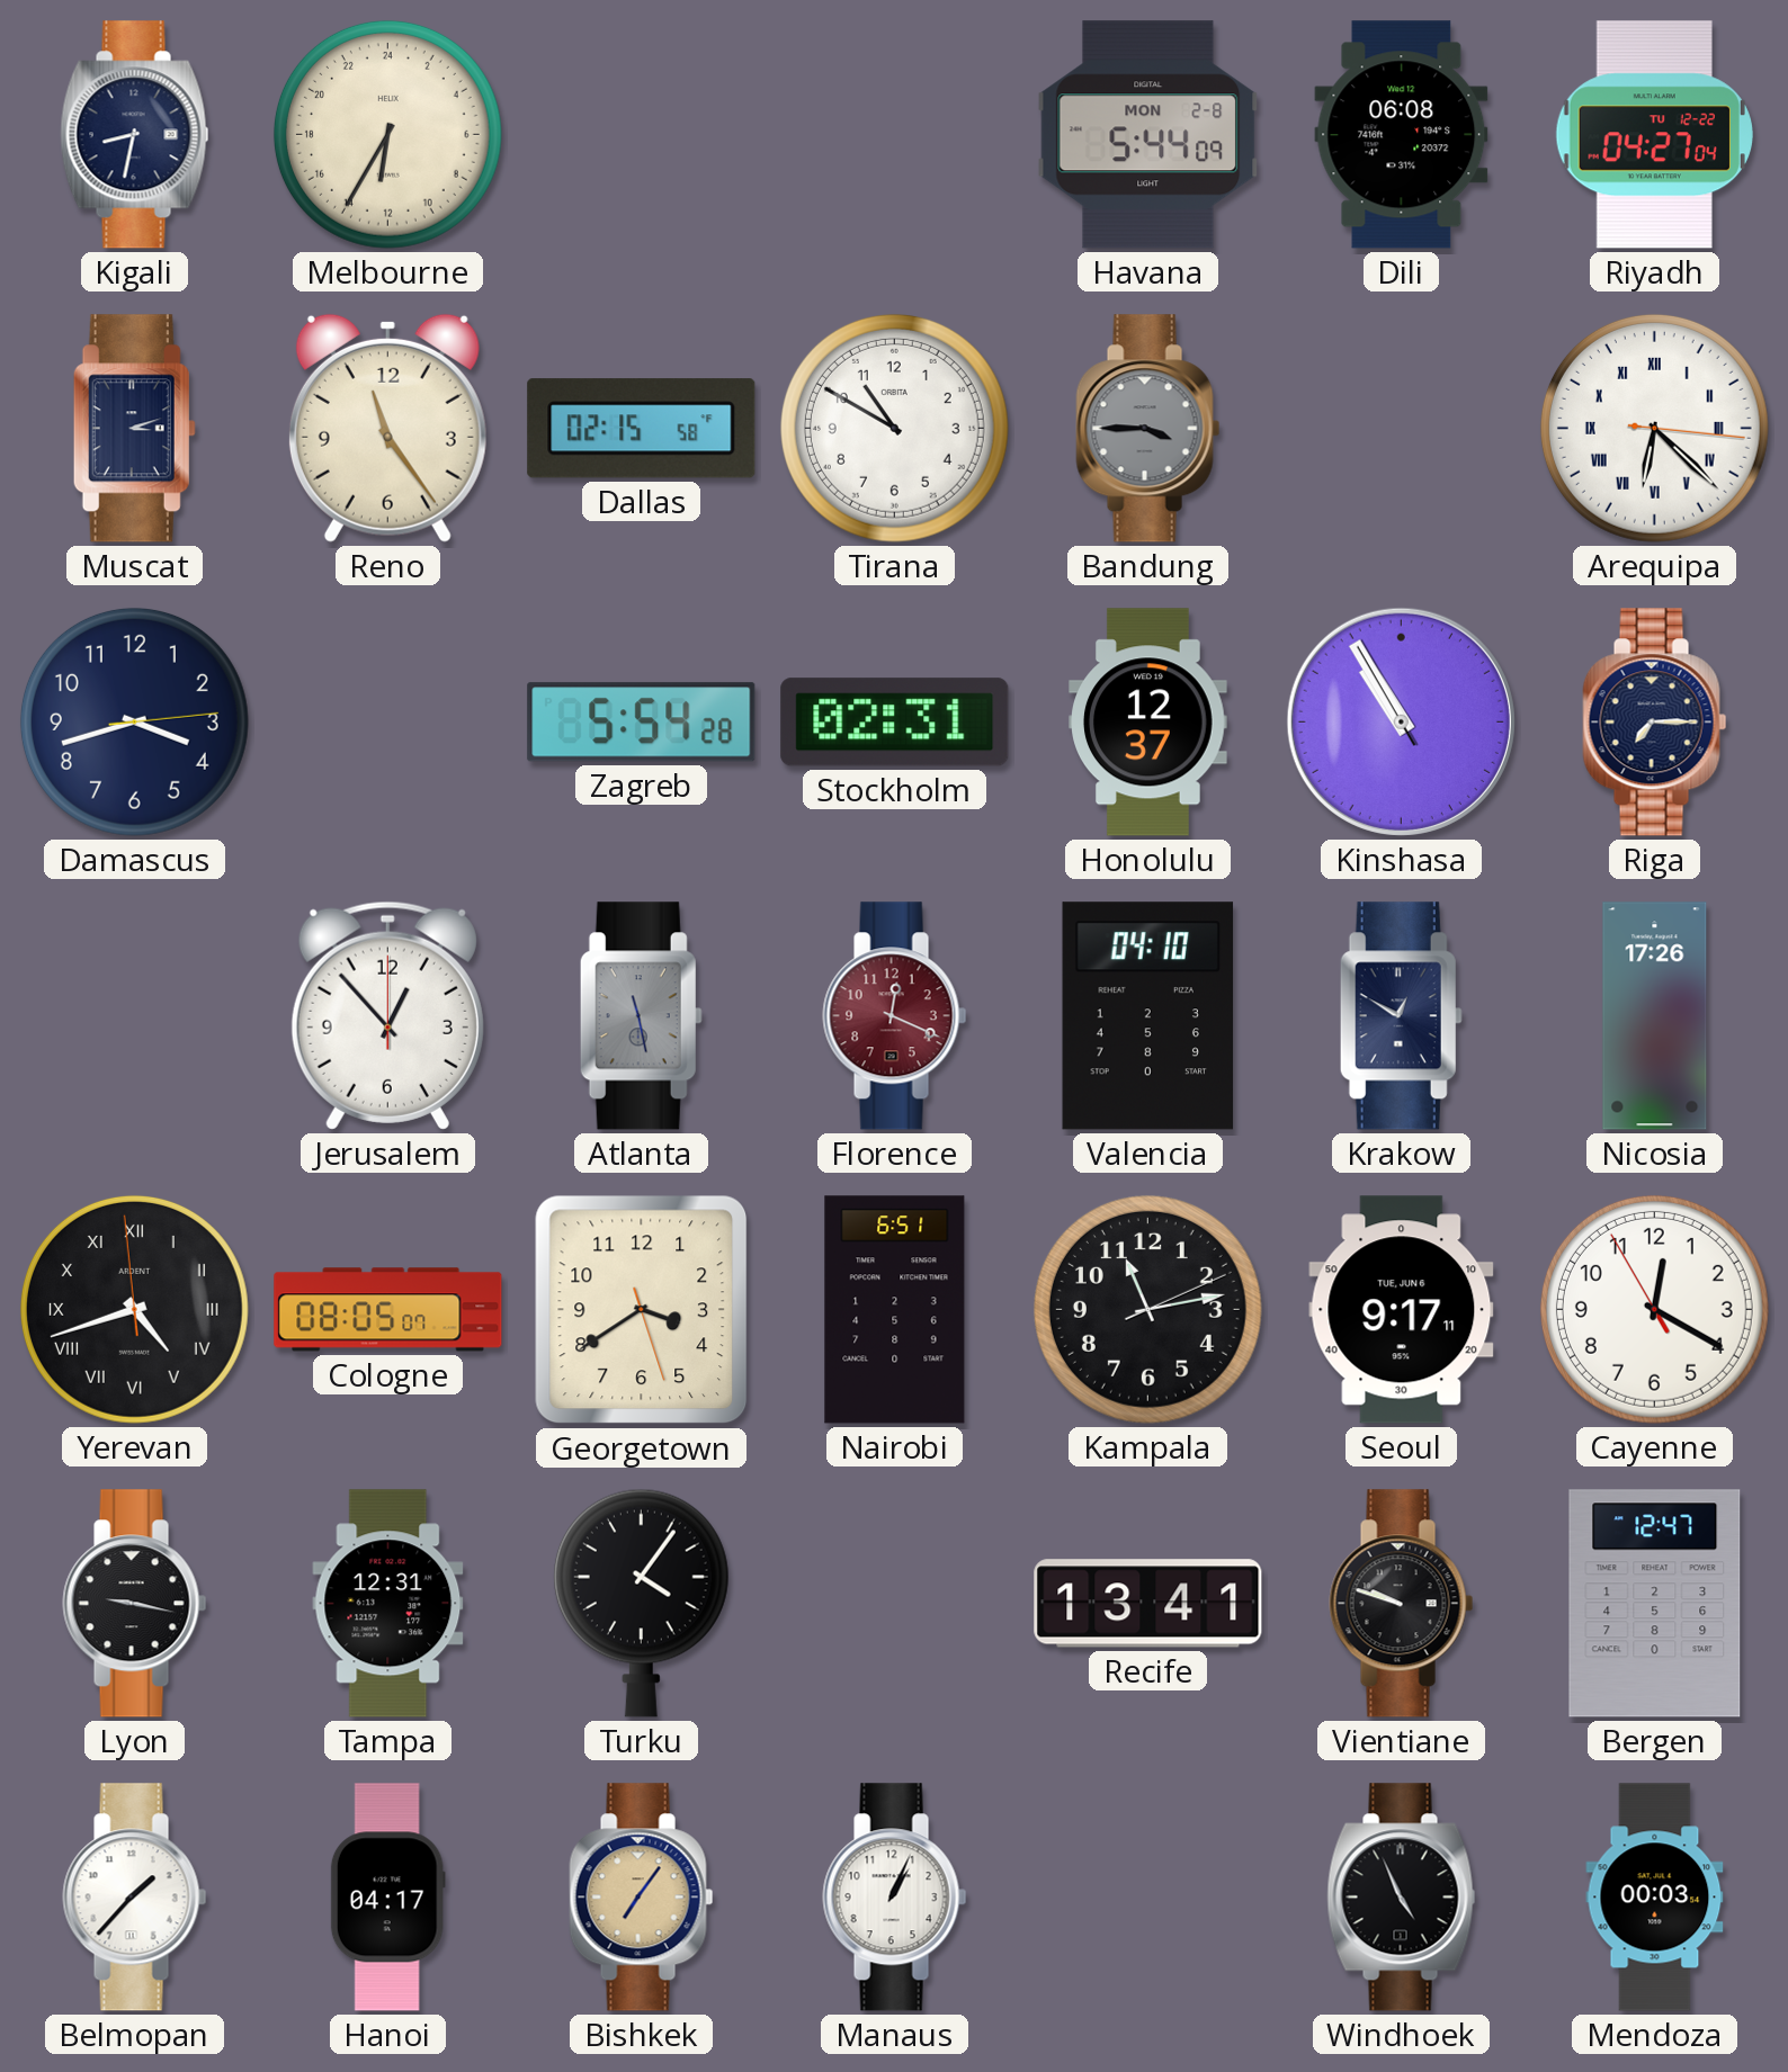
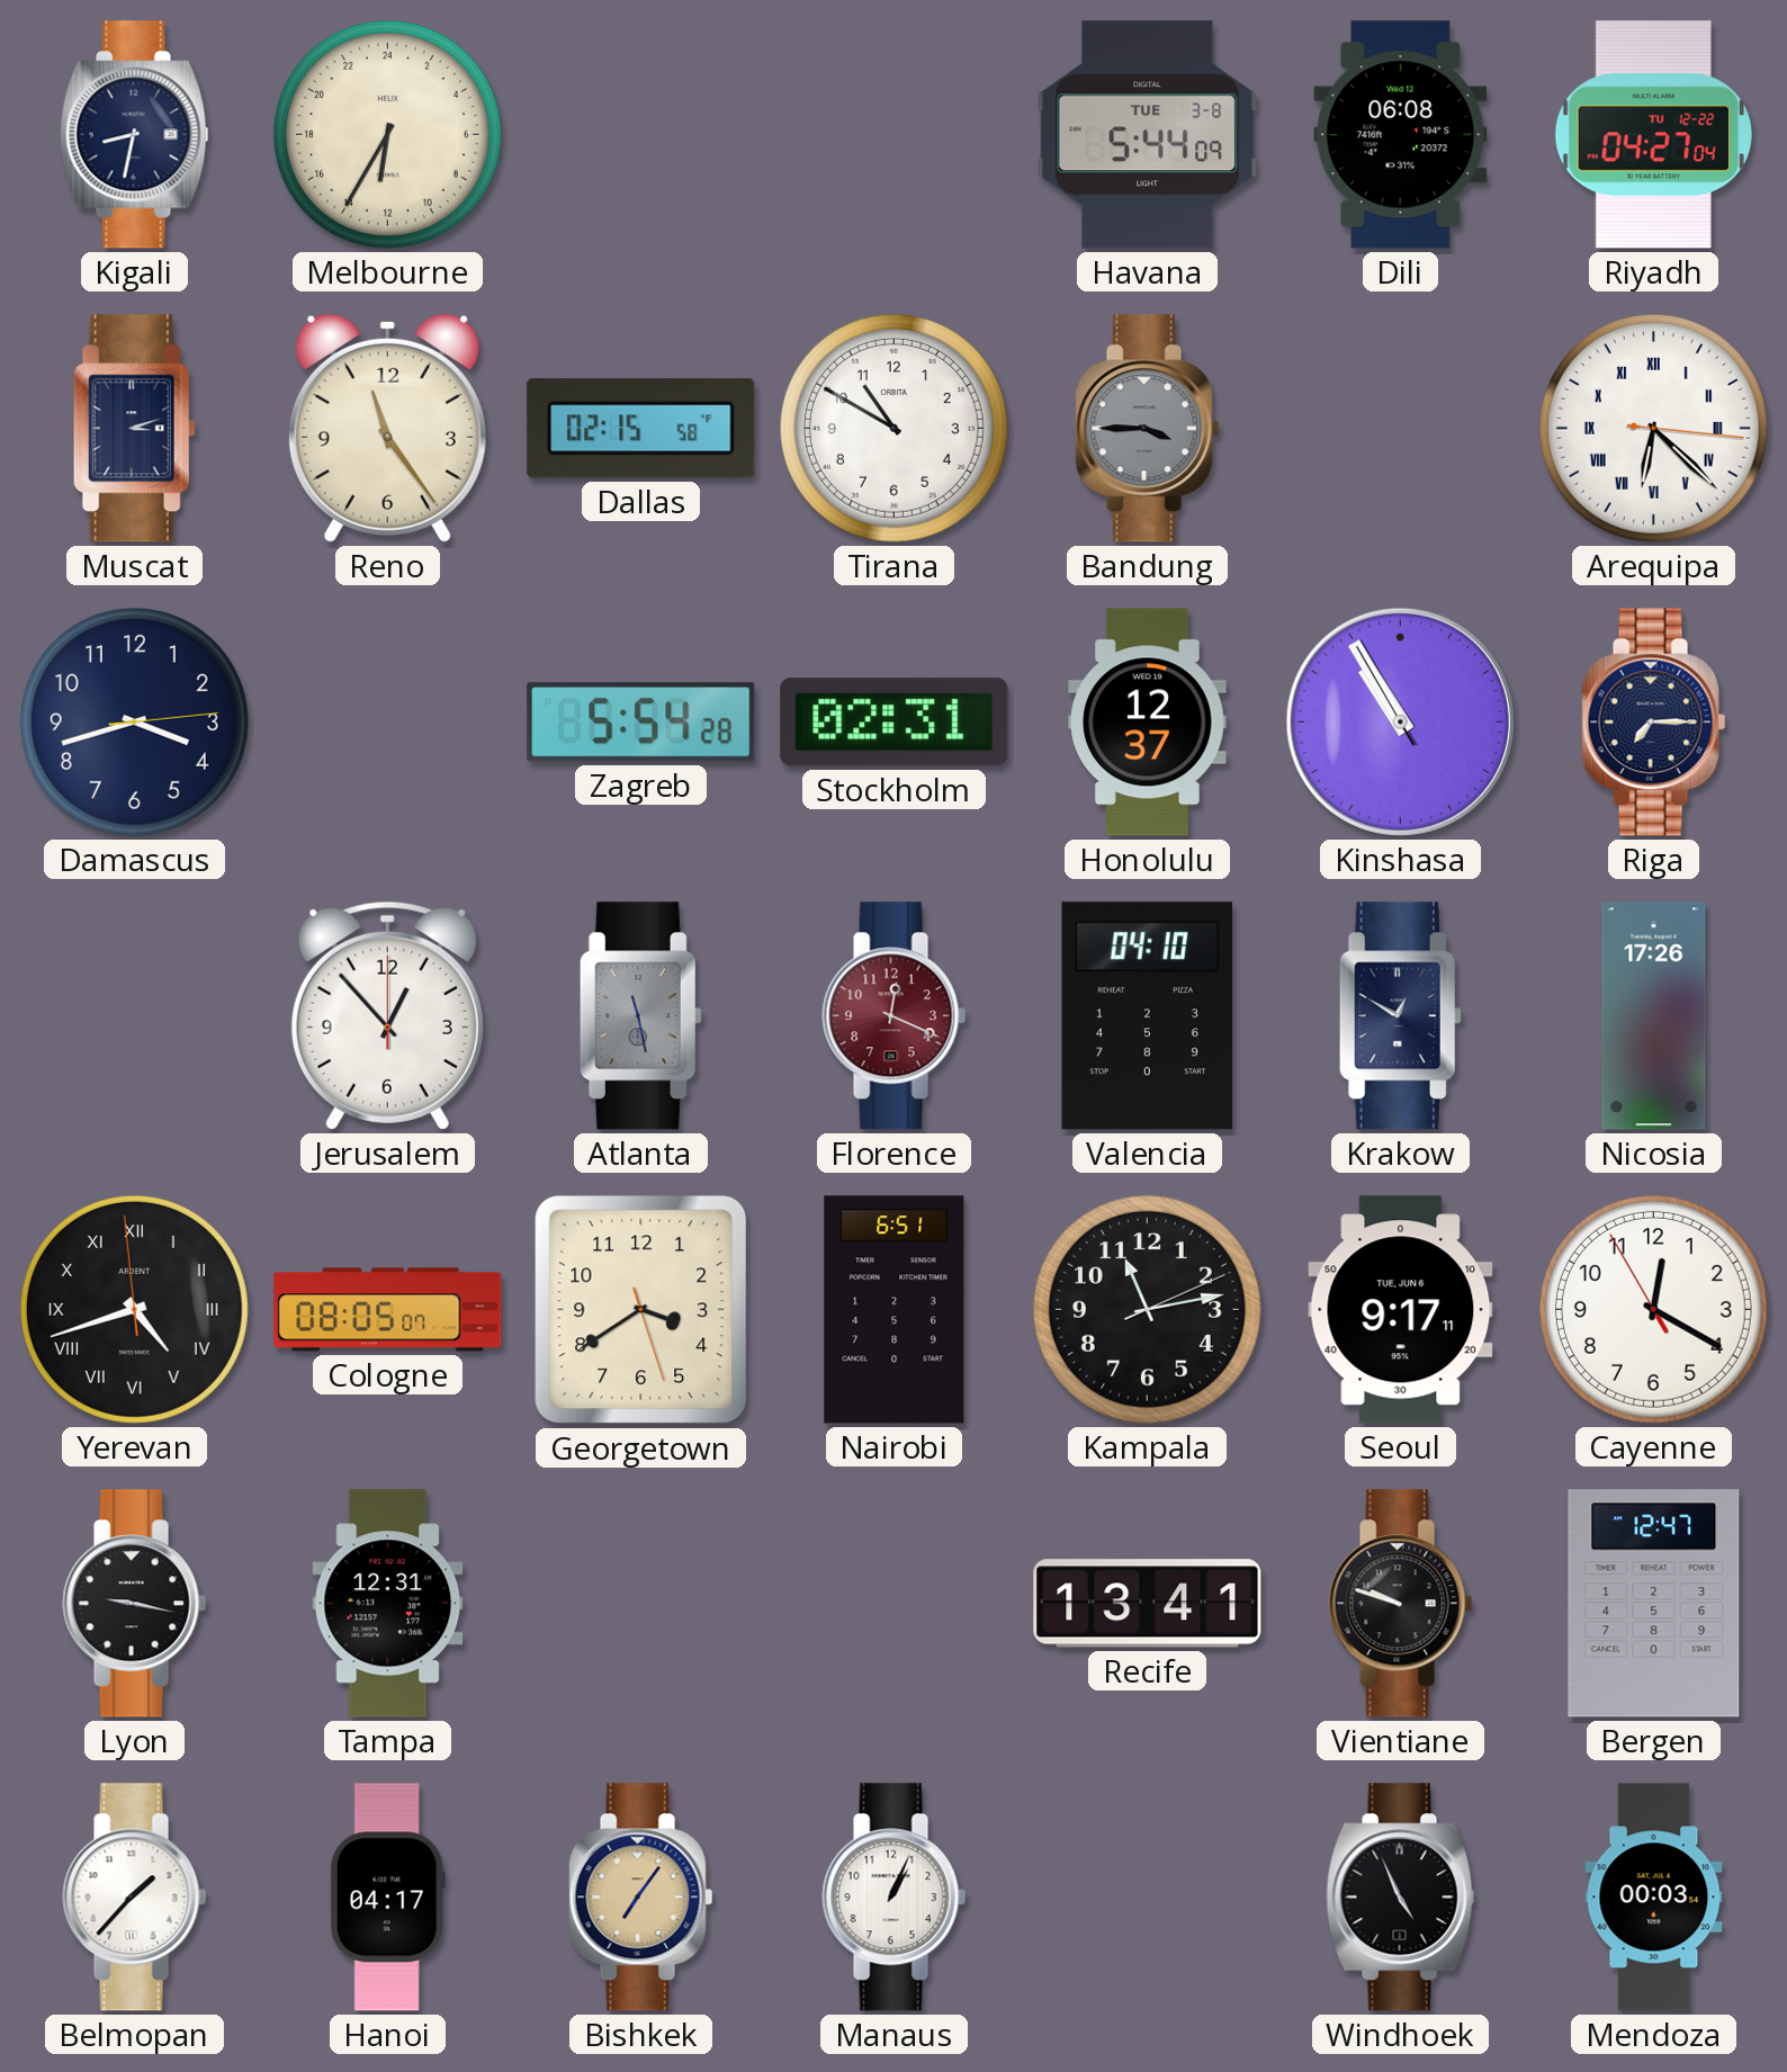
Havana date: MON 2-8 -> TUE 3-8
Turku: 4:06 -> none
